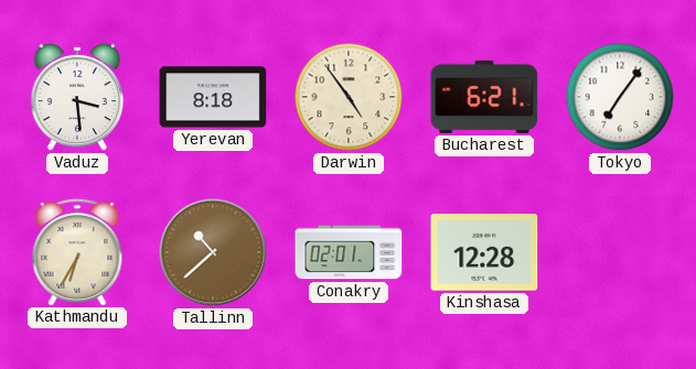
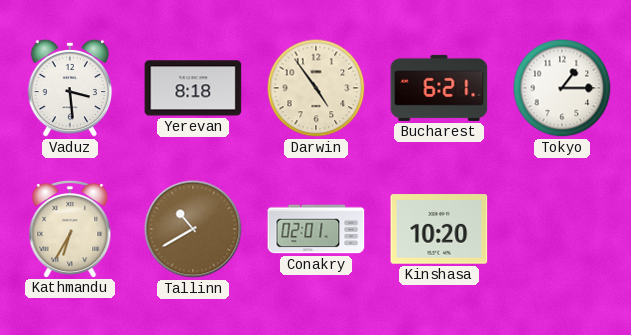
Tokyo: 7:06 -> 1:15
Tallinn: 10:38 -> 10:40
Kinshasa: 12:28 -> 10:20
